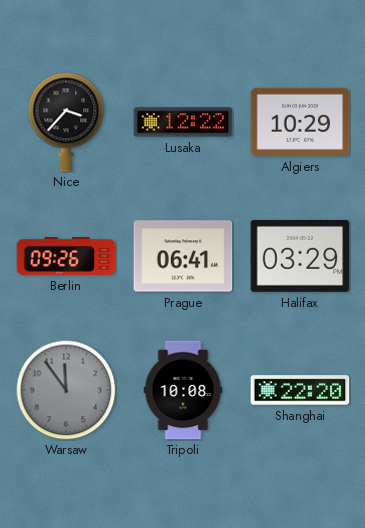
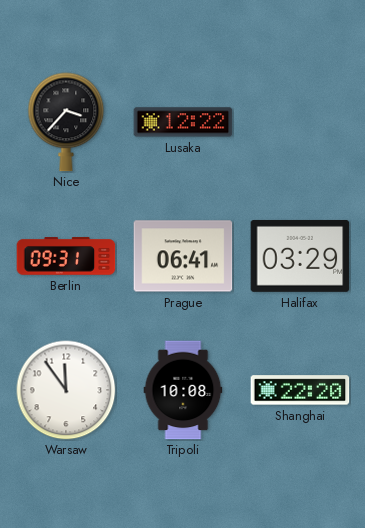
Algiers: 10:29 -> none
Berlin: 09:26 -> 09:31
Warsaw dial: grey -> white
